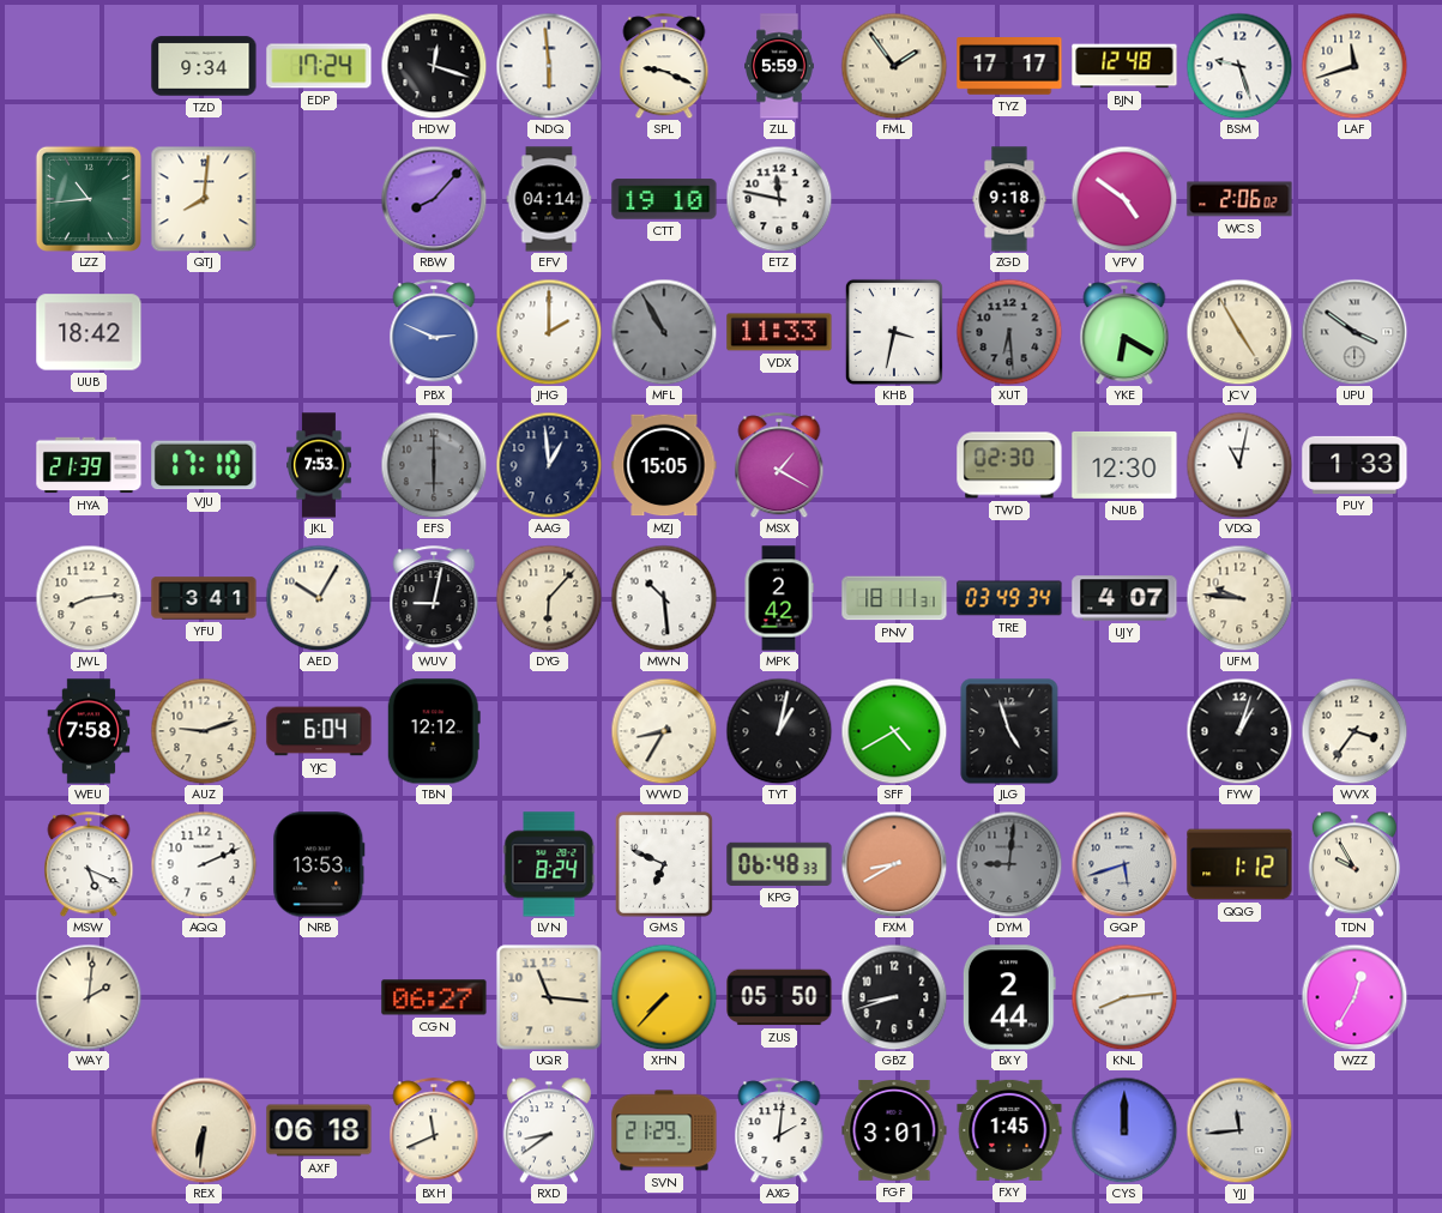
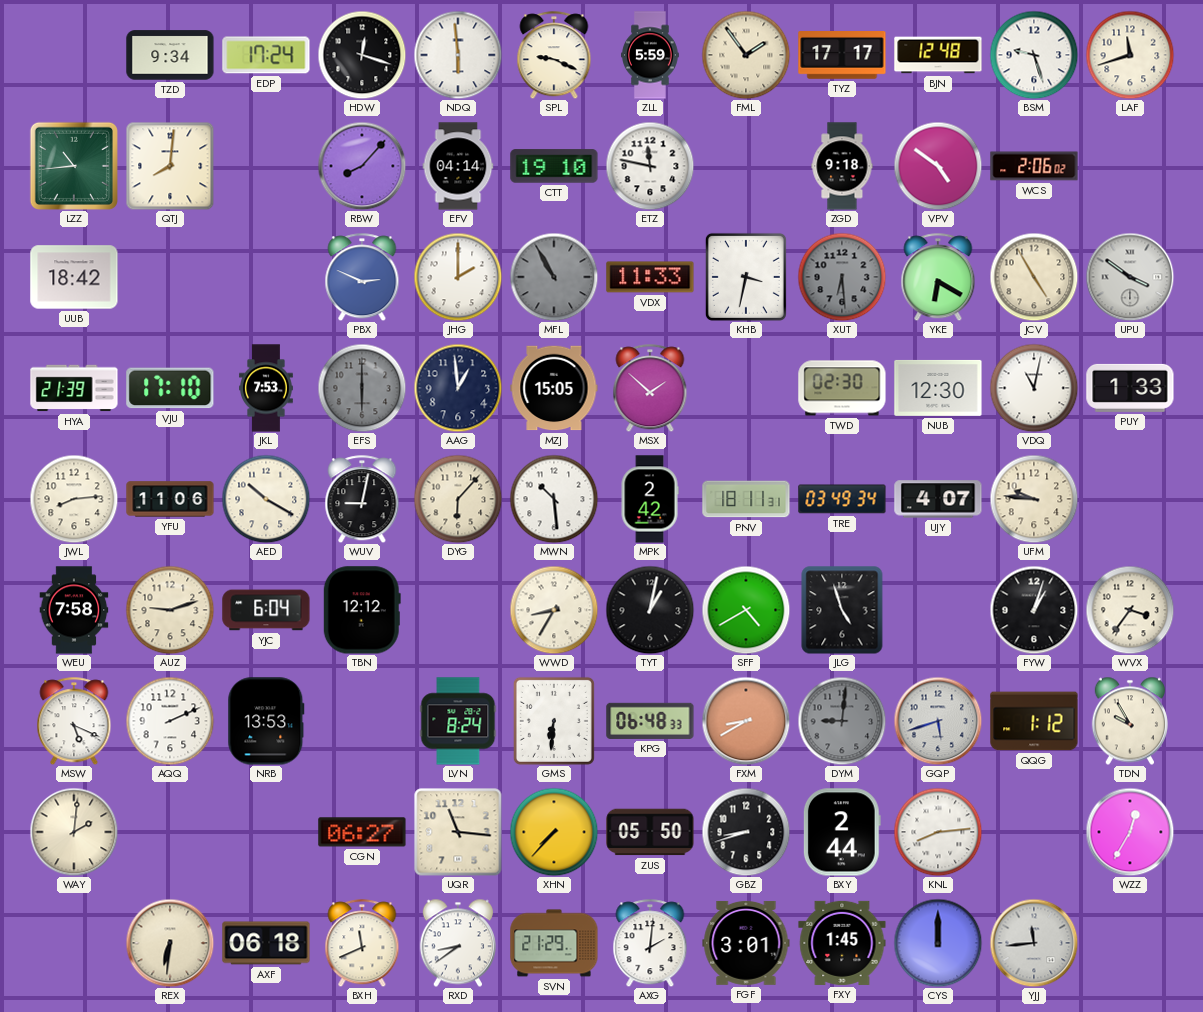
MSX: 1:20 -> 1:52
YFU: 3:41 -> 11:06
AED: 10:05 -> 10:20
GMS: 6:49 -> 6:31
